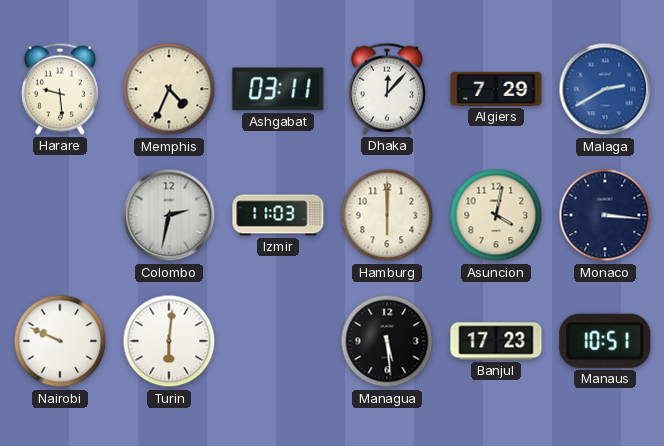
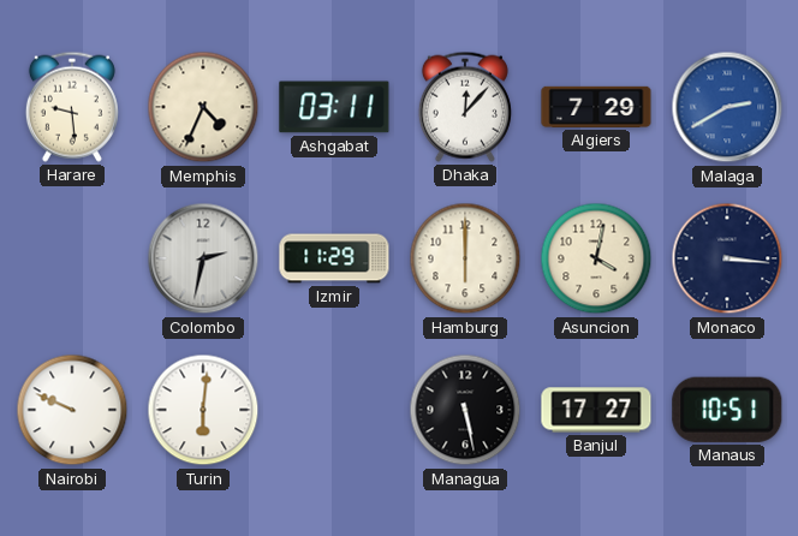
Izmir: 11:03 -> 11:29
Managua: 5:29 -> 5:28
Banjul: 17:23 -> 17:27
